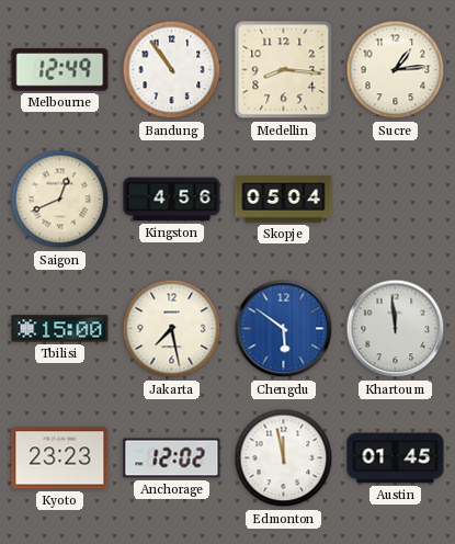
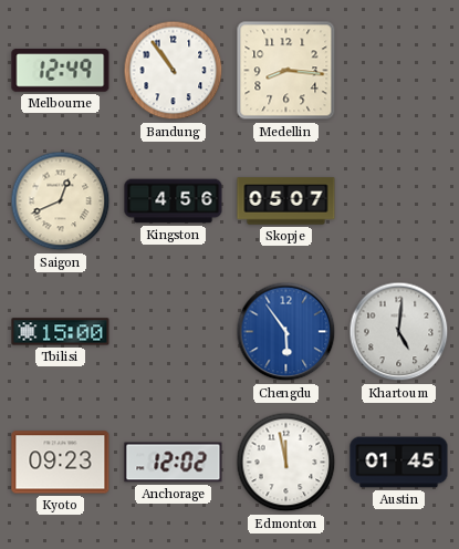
Sucre: 1:14 -> none
Skopje: 05:04 -> 05:07
Jakarta: 7:28 -> none
Chengdu: 5:51 -> 5:54
Khartoum: 11:59 -> 5:01
Kyoto: 23:23 -> 09:23
